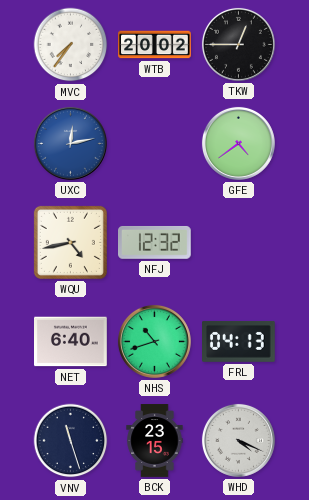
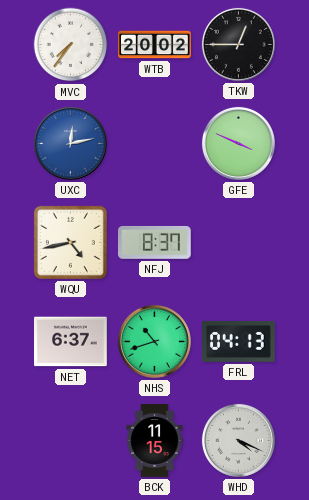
GFE: 4:39 -> 3:49
NFJ: 12:32 -> 8:37
NET: 6:40 -> 6:37
VNV: 11:27 -> none
BCK: 23:15 -> 11:15
